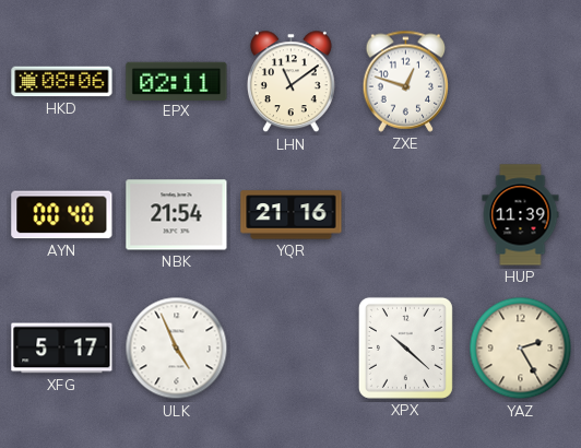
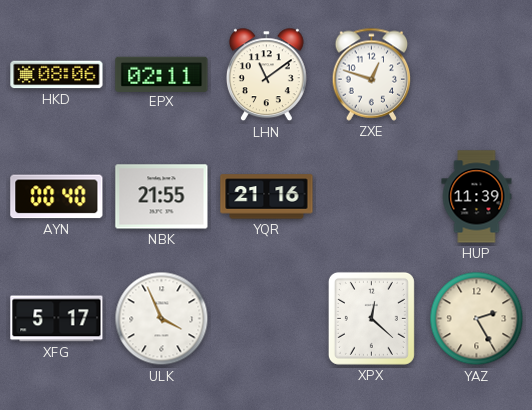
NBK: 21:54 -> 21:55
ULK: 4:56 -> 3:56
XPX: 10:22 -> 12:22
